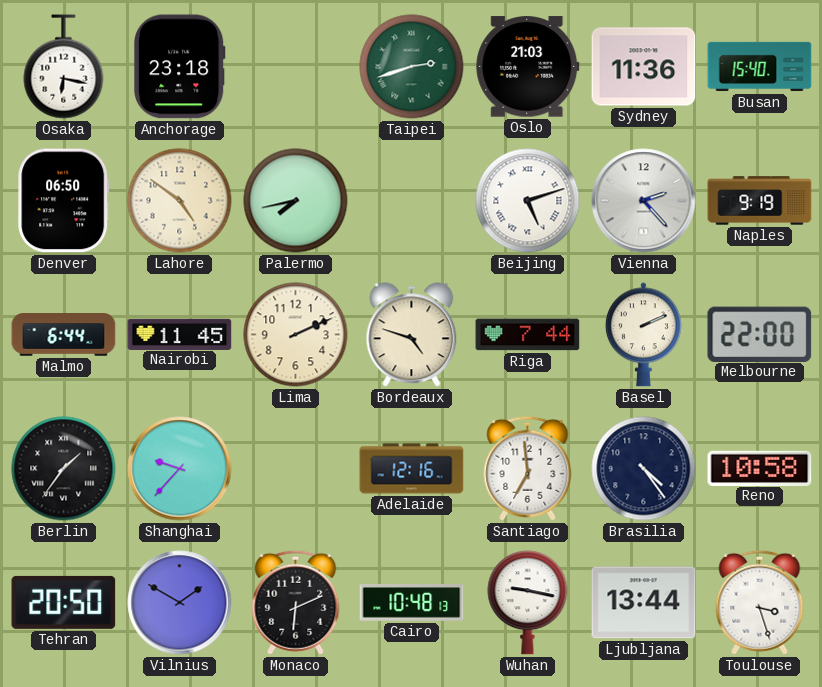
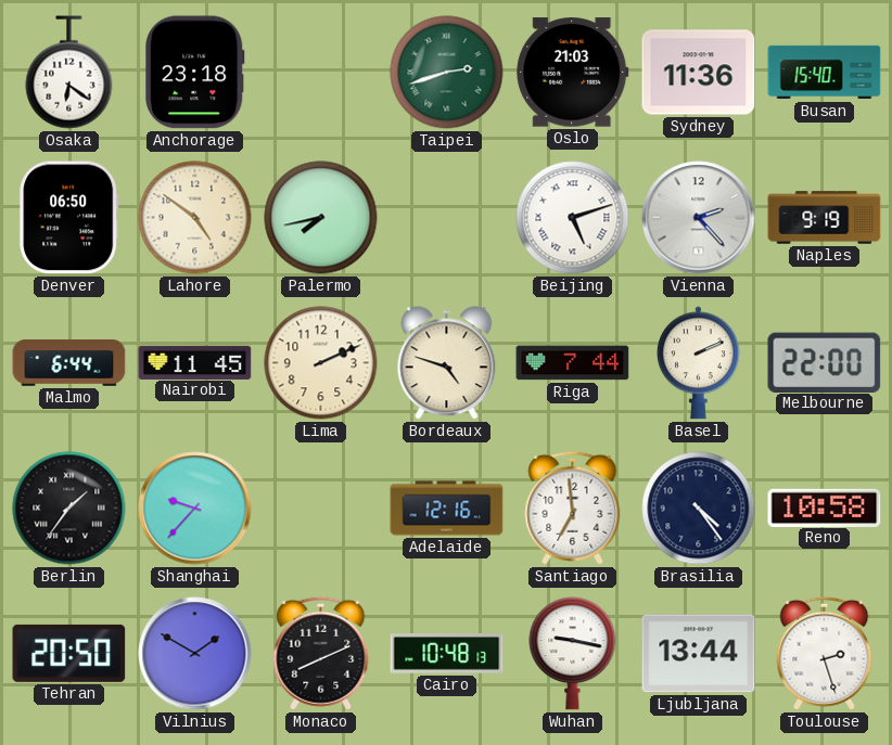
Osaka: 6:17 -> 6:21
Monaco: 6:11 -> 8:11
Toulouse: 3:27 -> 2:27
